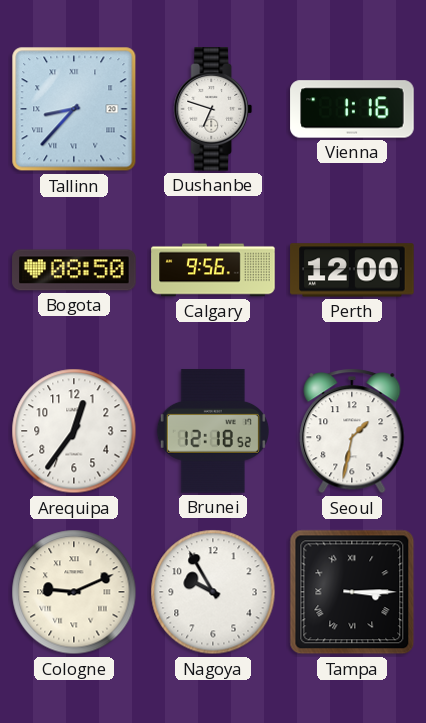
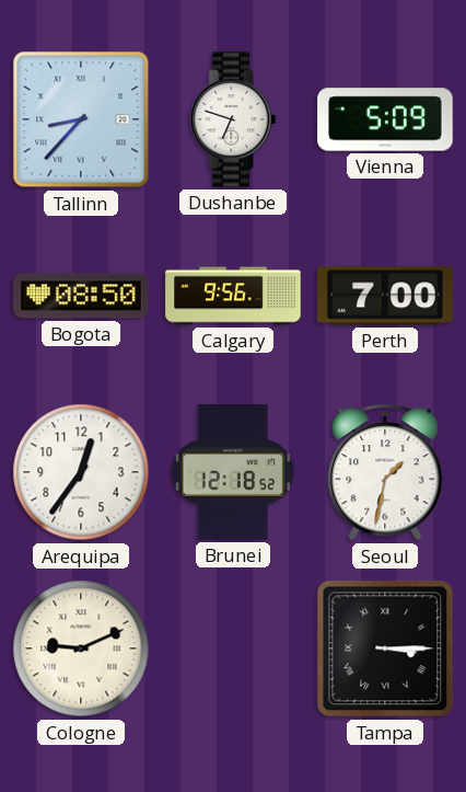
Vienna: 1:16 -> 5:09
Perth: 12:00 -> 7:00
Nagoya: 9:55 -> none
